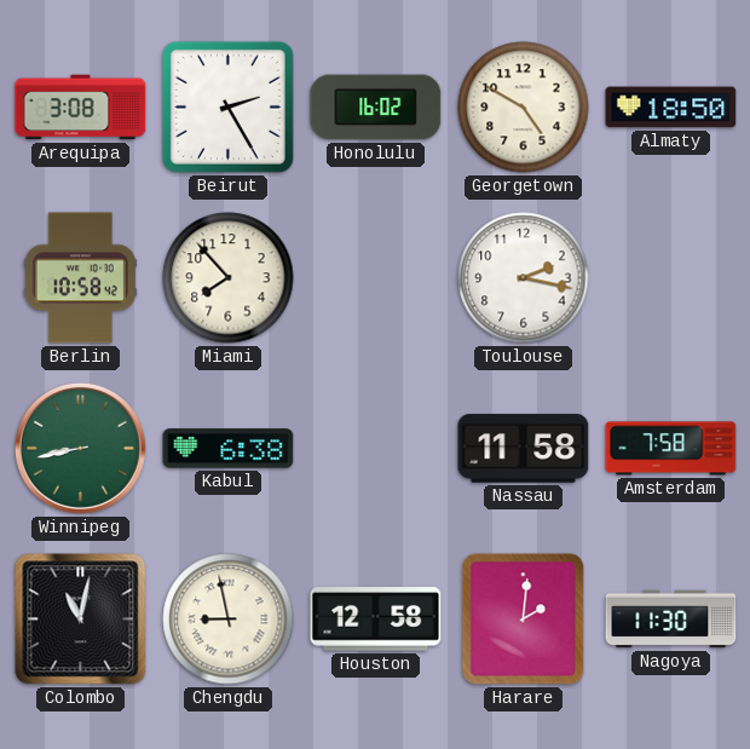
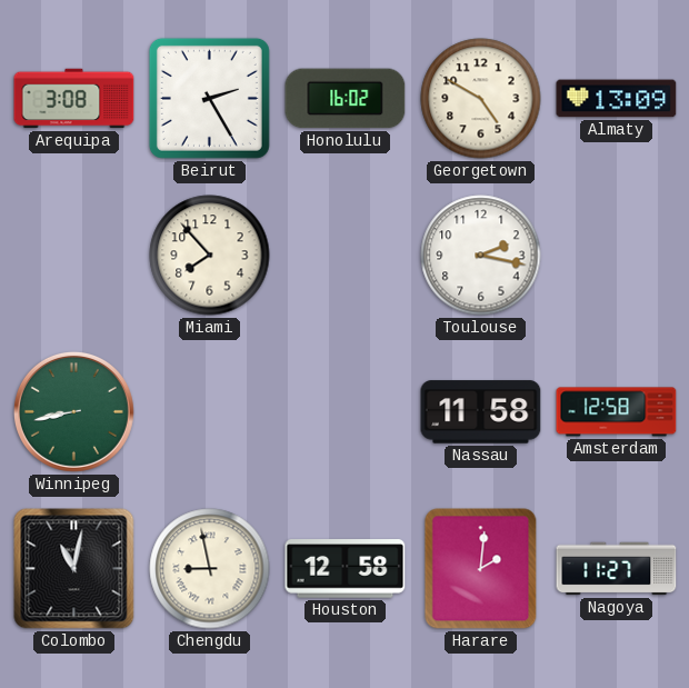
Almaty: 18:50 -> 13:09
Berlin: 10:58 -> none
Kabul: 6:38 -> none
Amsterdam: 7:58 -> 12:58
Nagoya: 11:30 -> 11:27
